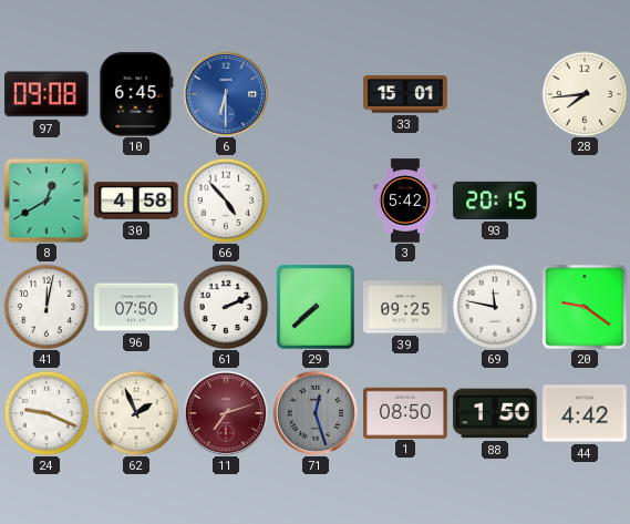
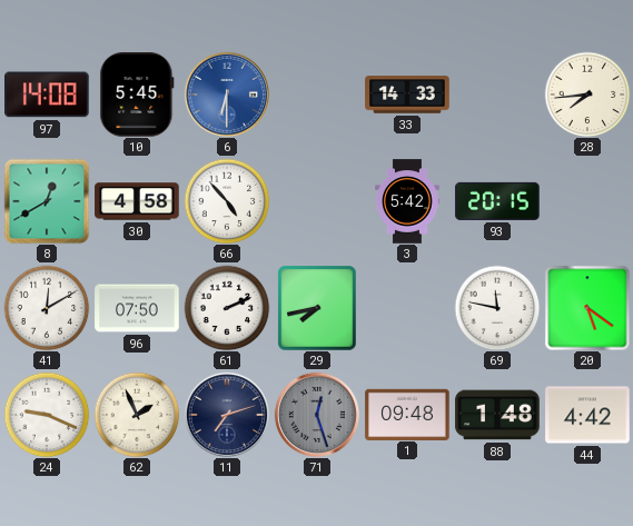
97: 09:08 -> 14:08
10: 6:45 -> 5:45
33: 15:01 -> 14:33
41: 12:02 -> 12:10
29: 7:38 -> 7:43
39: 09:25 -> none
20: 9:21 -> 5:21
11 dial: burgundy -> navy
1: 08:50 -> 09:48
88: 1:50 -> 1:48
